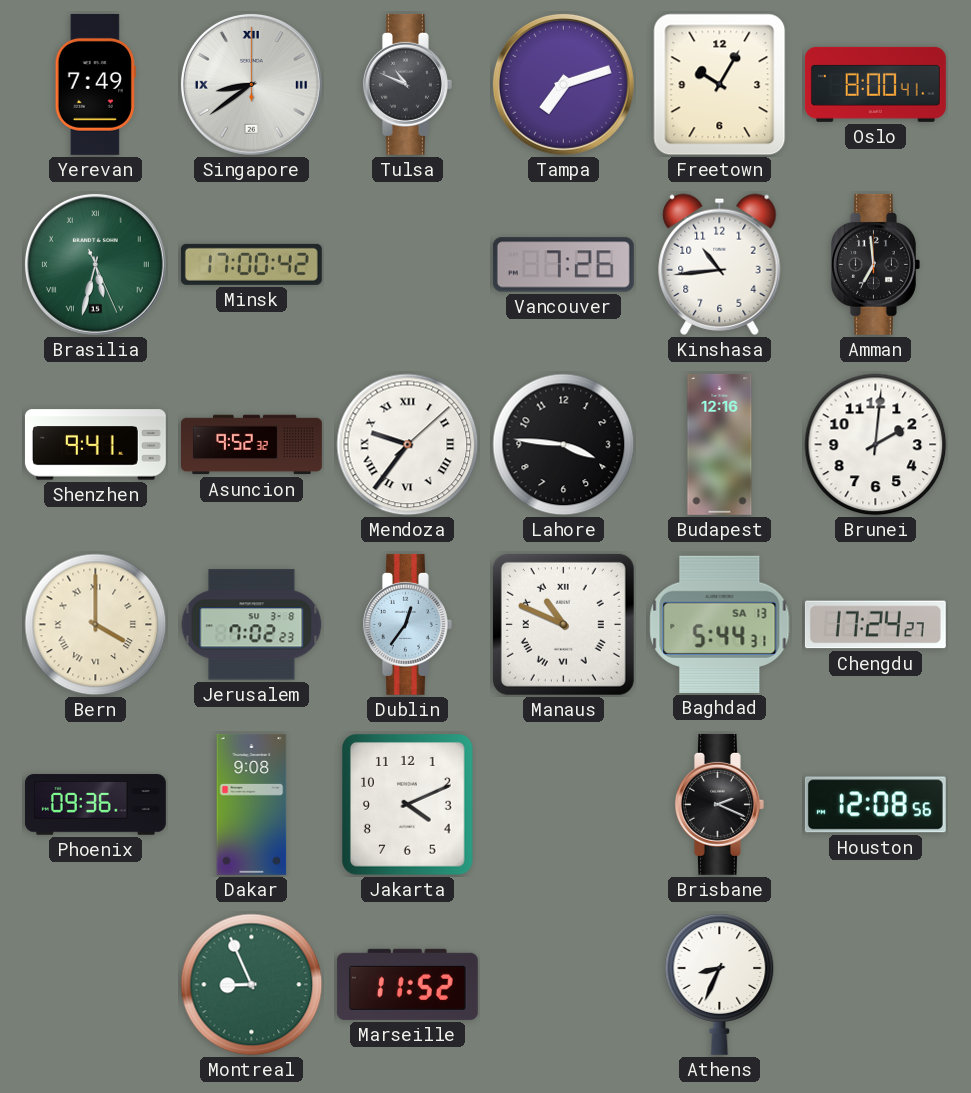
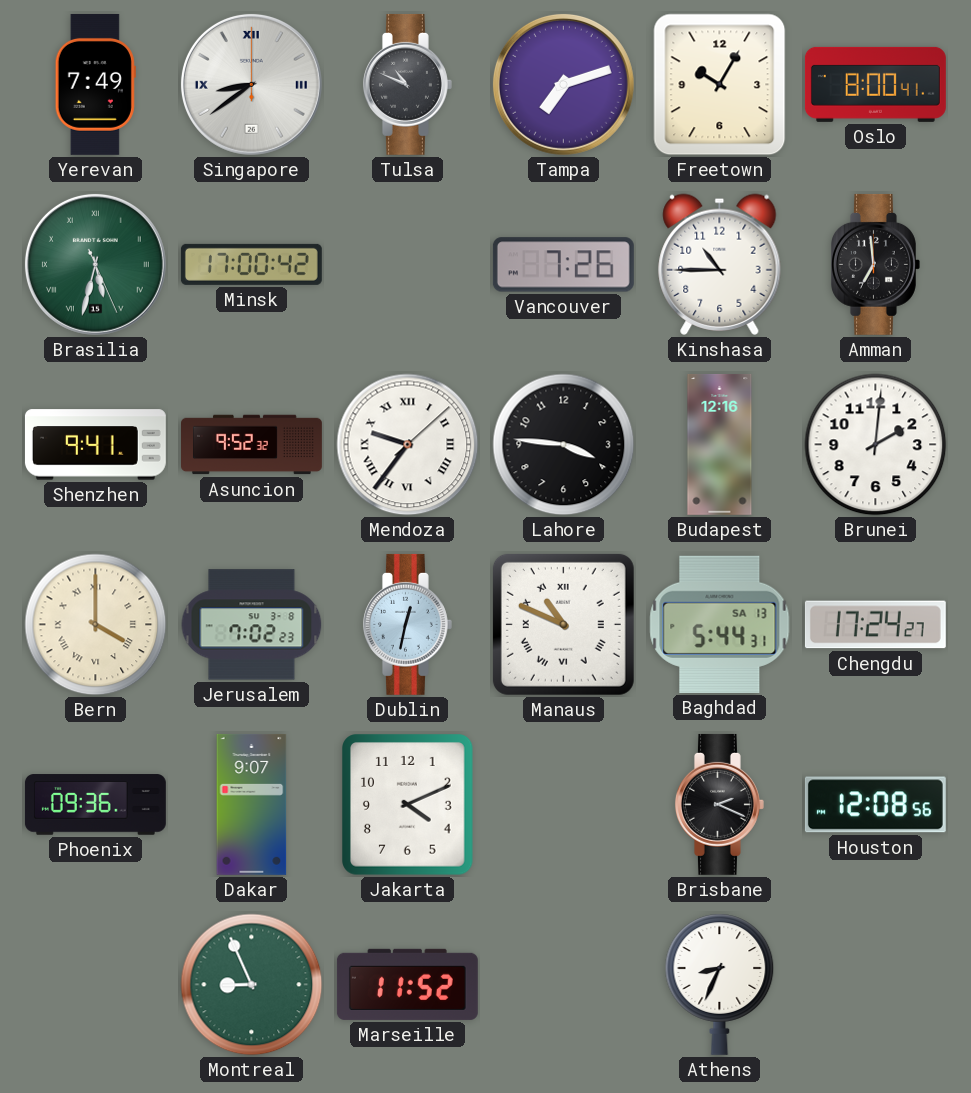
Kinshasa: 10:44 -> 10:45
Dublin: 12:36 -> 12:32
Dakar: 9:08 -> 9:07
